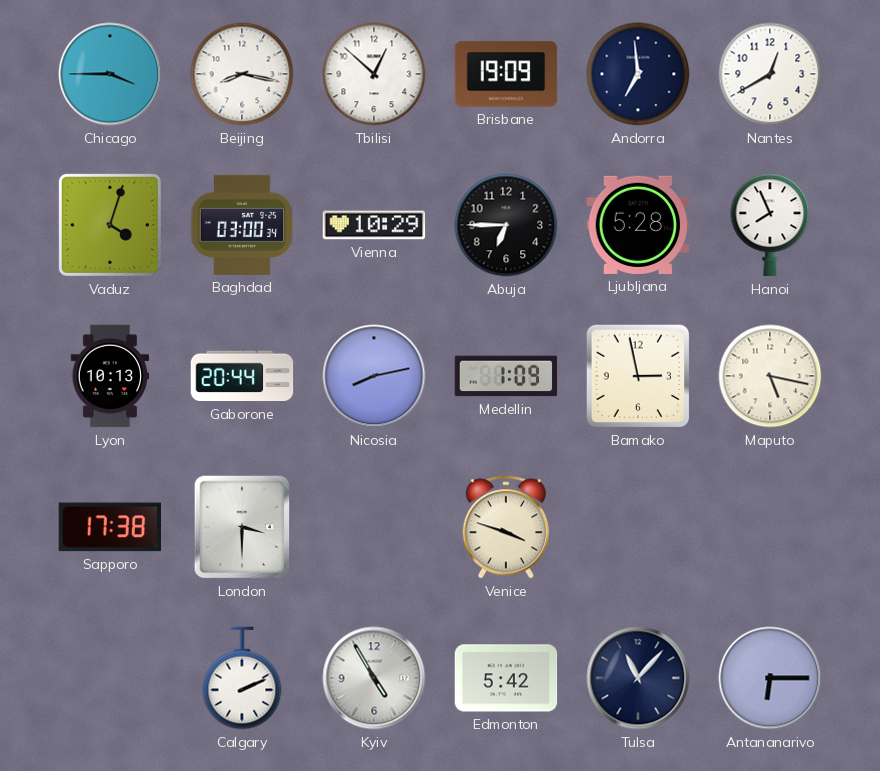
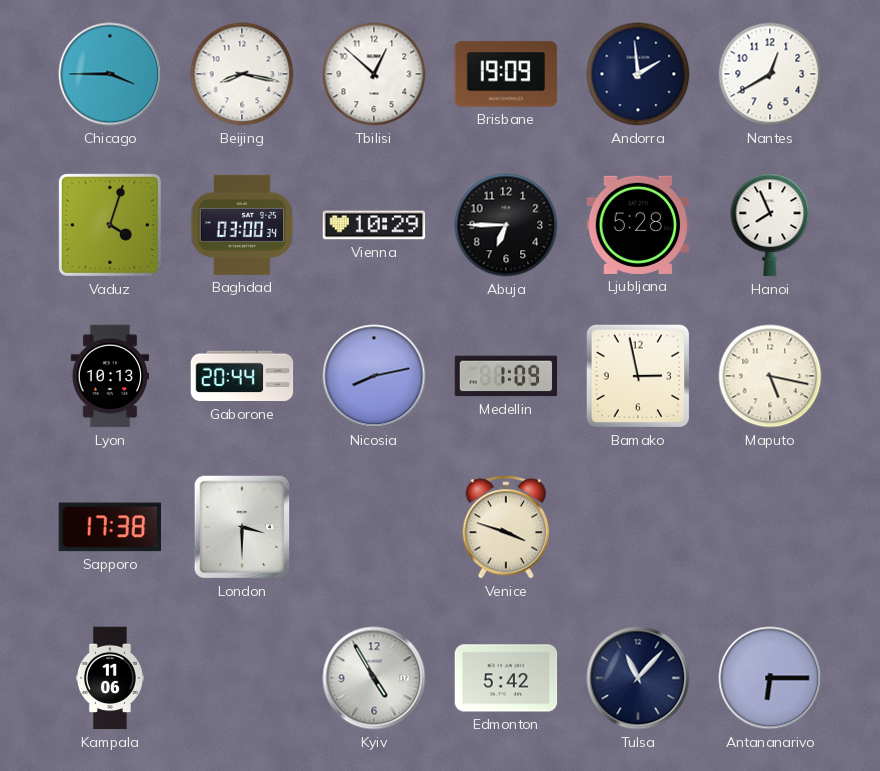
Andorra: 6:59 -> 1:59
Kampala: none -> 11:06
Calgary: 2:11 -> none
